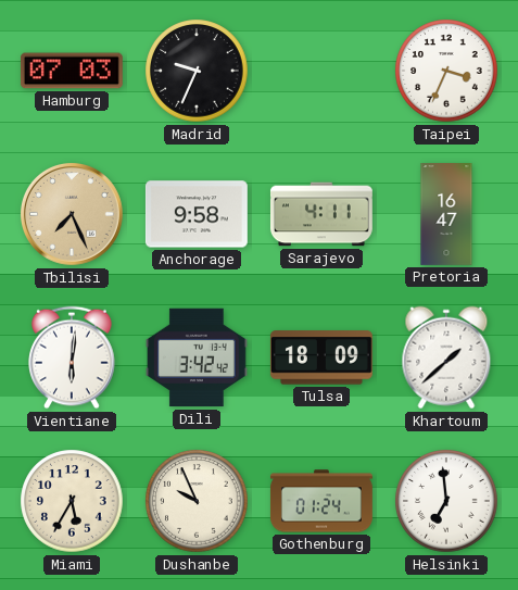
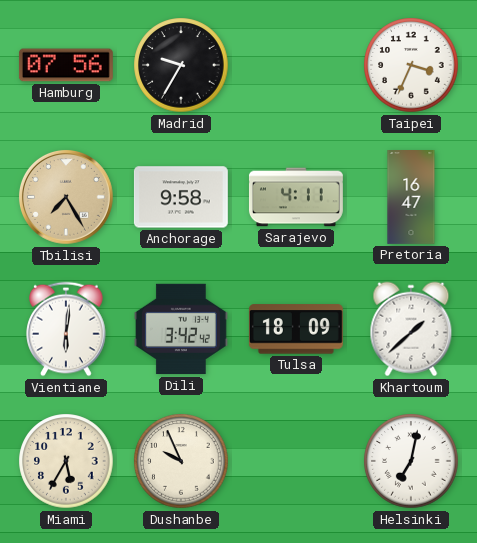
Hamburg: 07:03 -> 07:56
Madrid: 9:34 -> 9:35
Tbilisi: 7:26 -> 7:25
Gothenburg: 01:24 -> none
Helsinki: 6:59 -> 7:02
